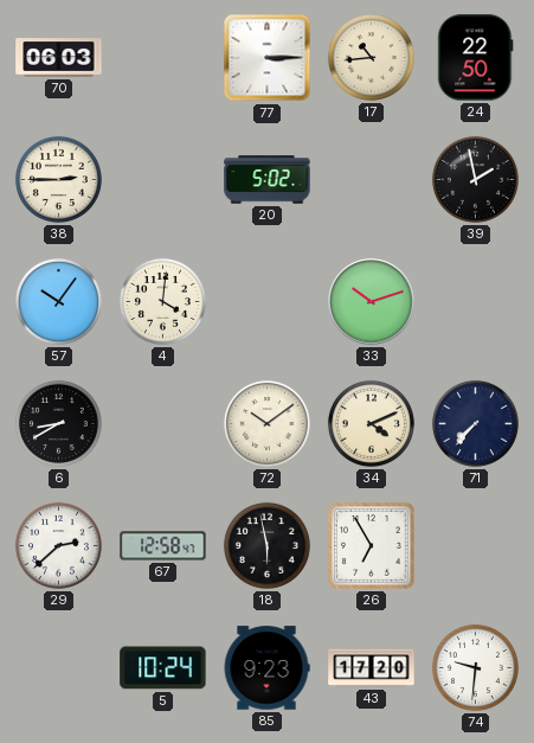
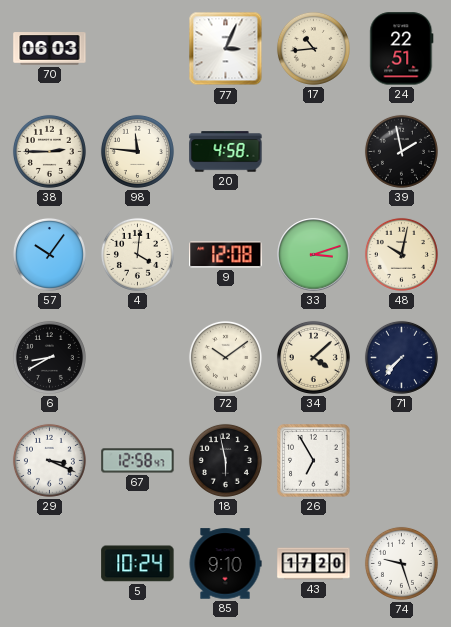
77: 3:15 -> 3:04
24: 22:50 -> 22:51
98: none -> 11:46
20: 5:02 -> 4:58
9: none -> 12:08
33: 10:12 -> 3:12
48: none -> 10:02
34: 4:11 -> 4:08
29: 2:38 -> 3:19
85: 9:23 -> 9:10
74: 9:31 -> 9:27
